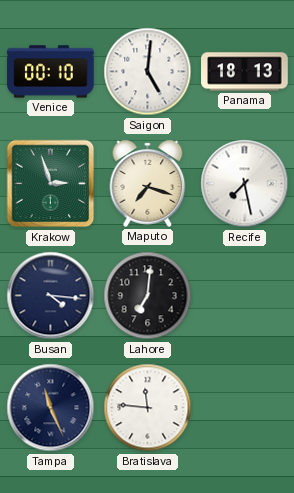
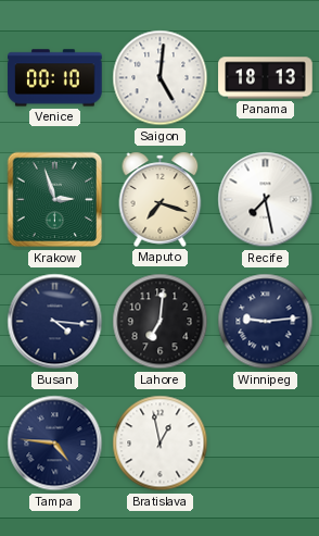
Winnipeg: none -> 9:14
Tampa: 11:26 -> 4:46
Bratislava: 11:46 -> 12:58
